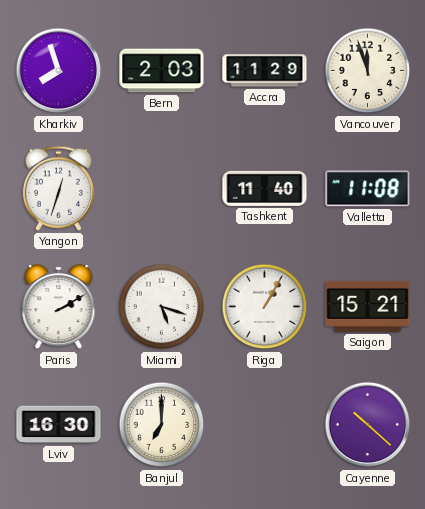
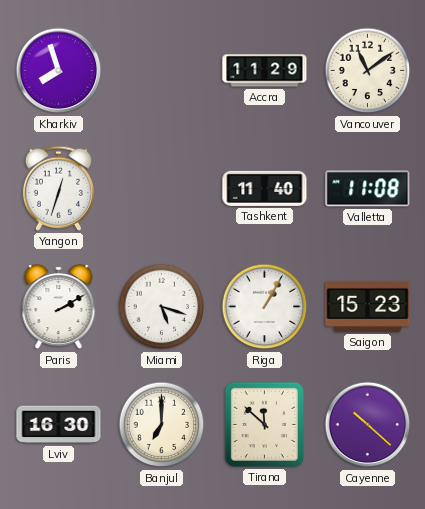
Bern: 2:03 -> none
Vancouver: 11:57 -> 11:09
Saigon: 15:21 -> 15:23
Tirana: none -> 11:52
